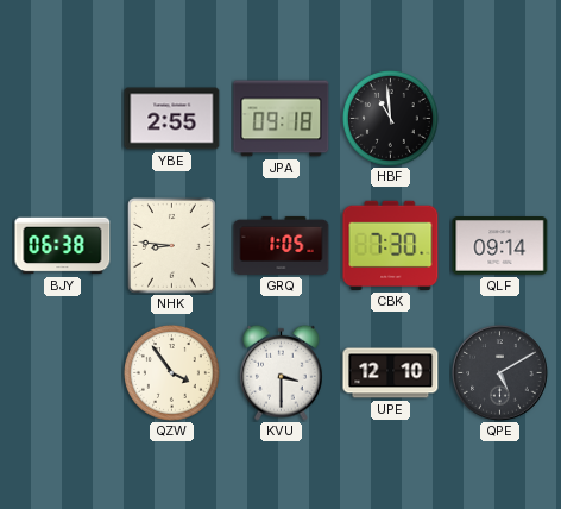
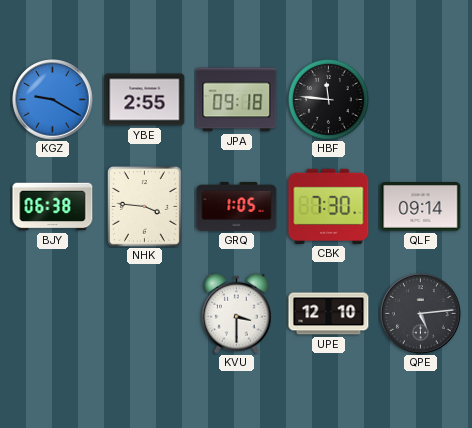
KGZ: none -> 9:20
HBF: 10:59 -> 11:46
NHK: 8:46 -> 3:46
QZW: 3:54 -> none
QPE: 5:10 -> 5:14
